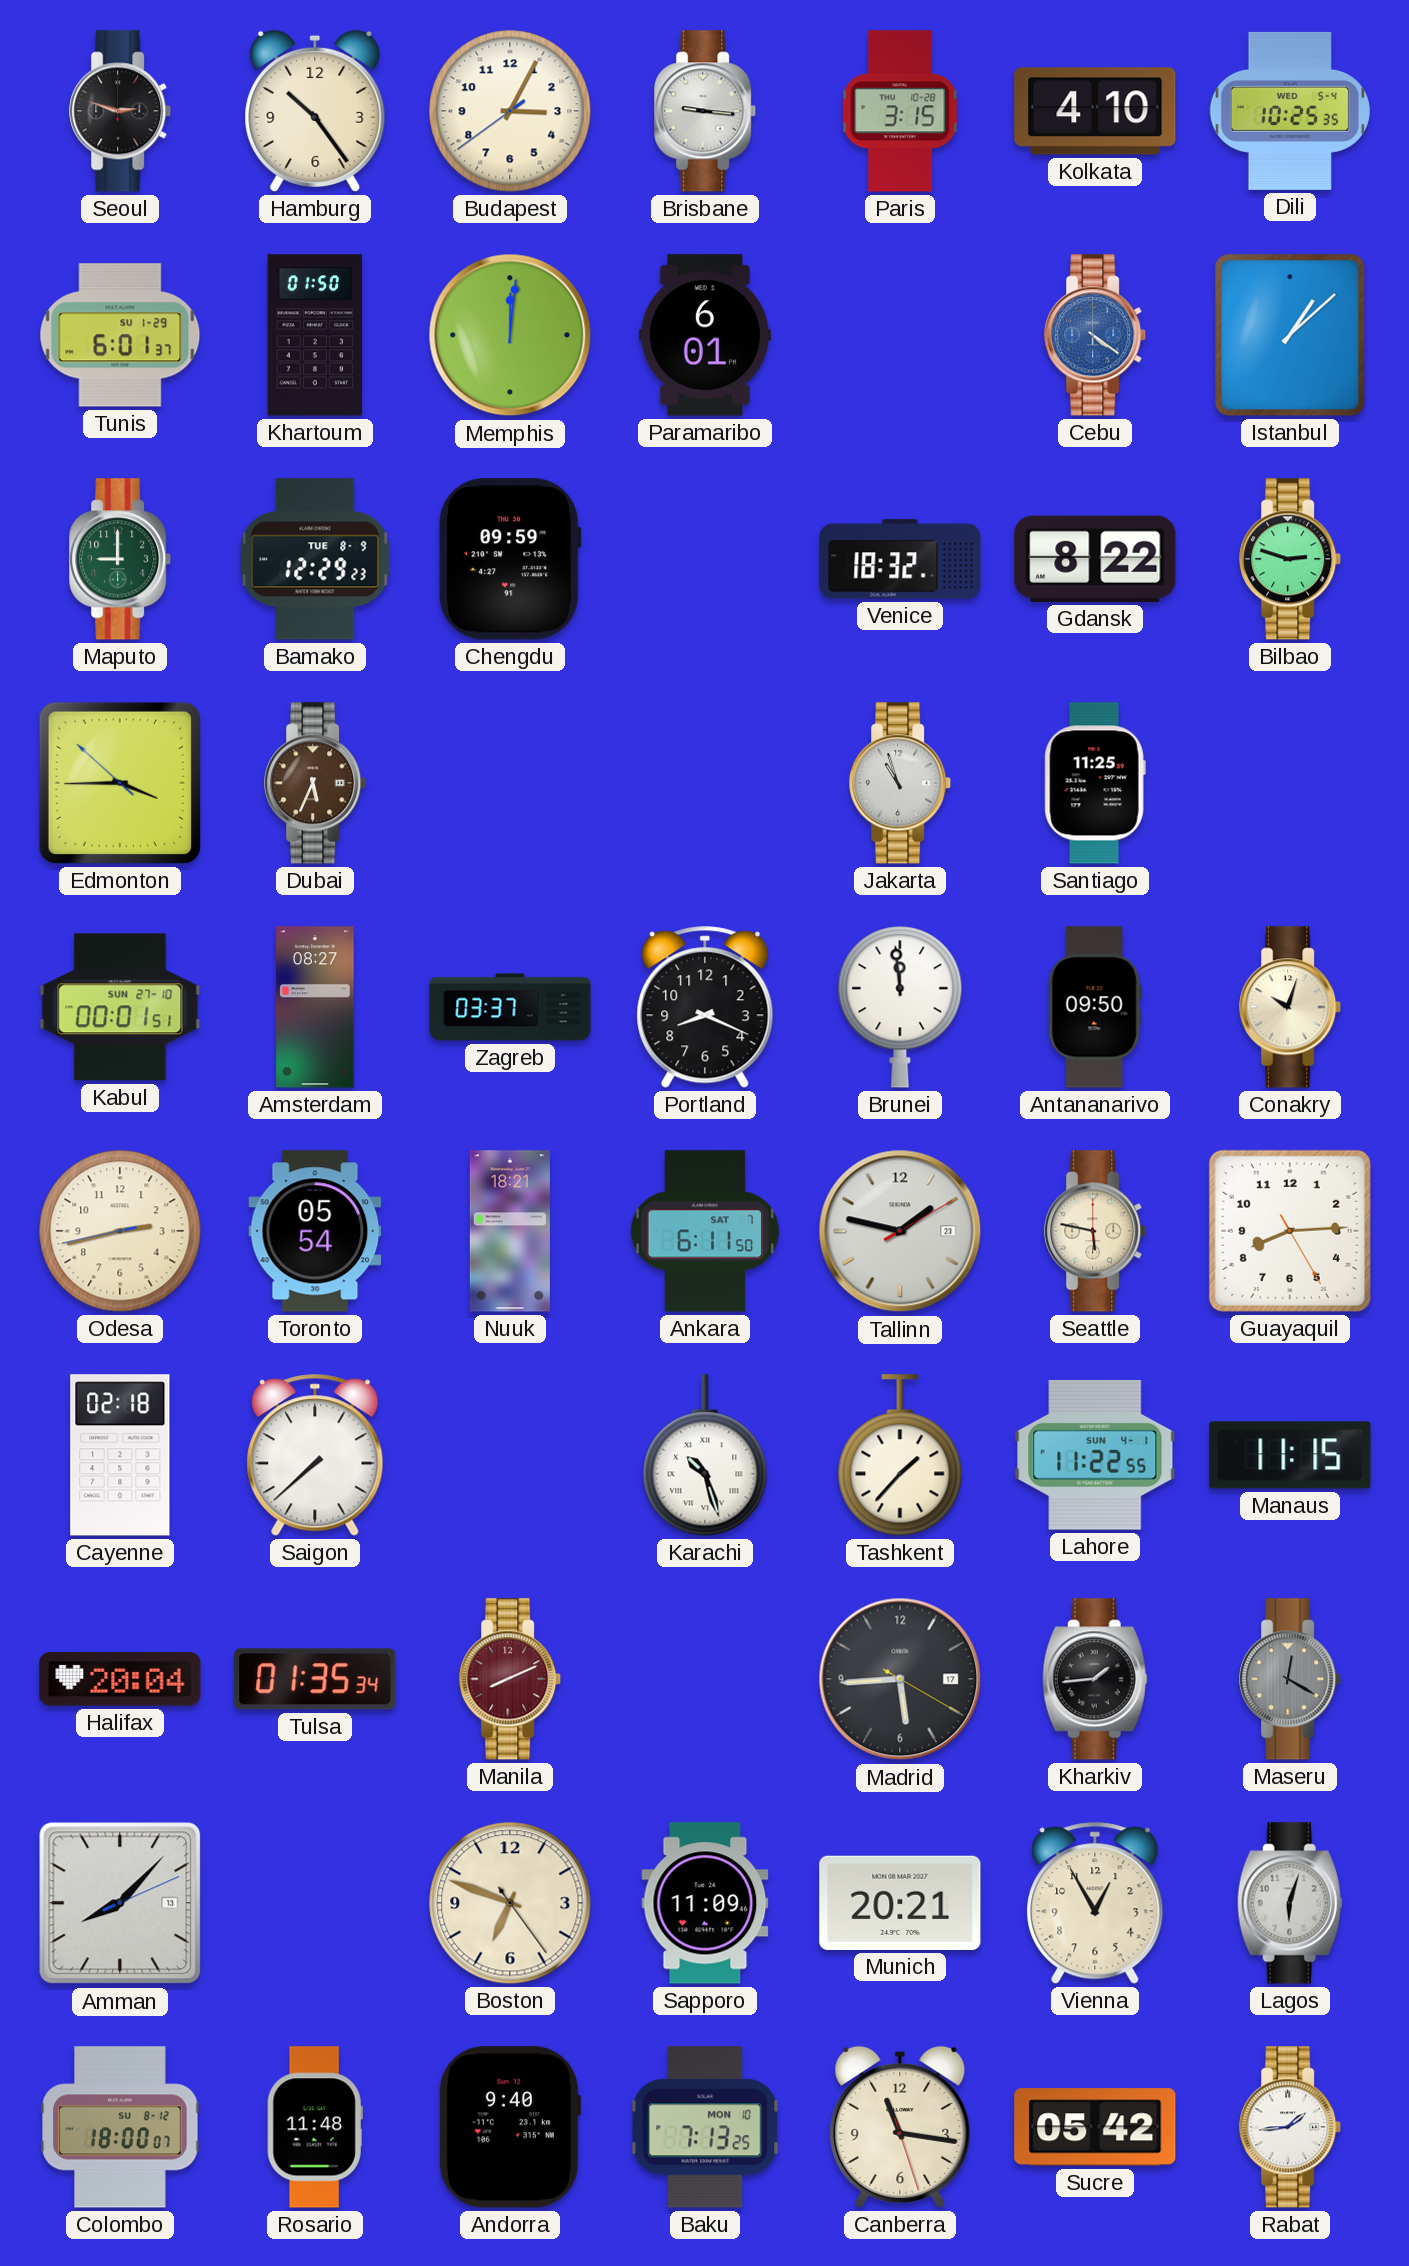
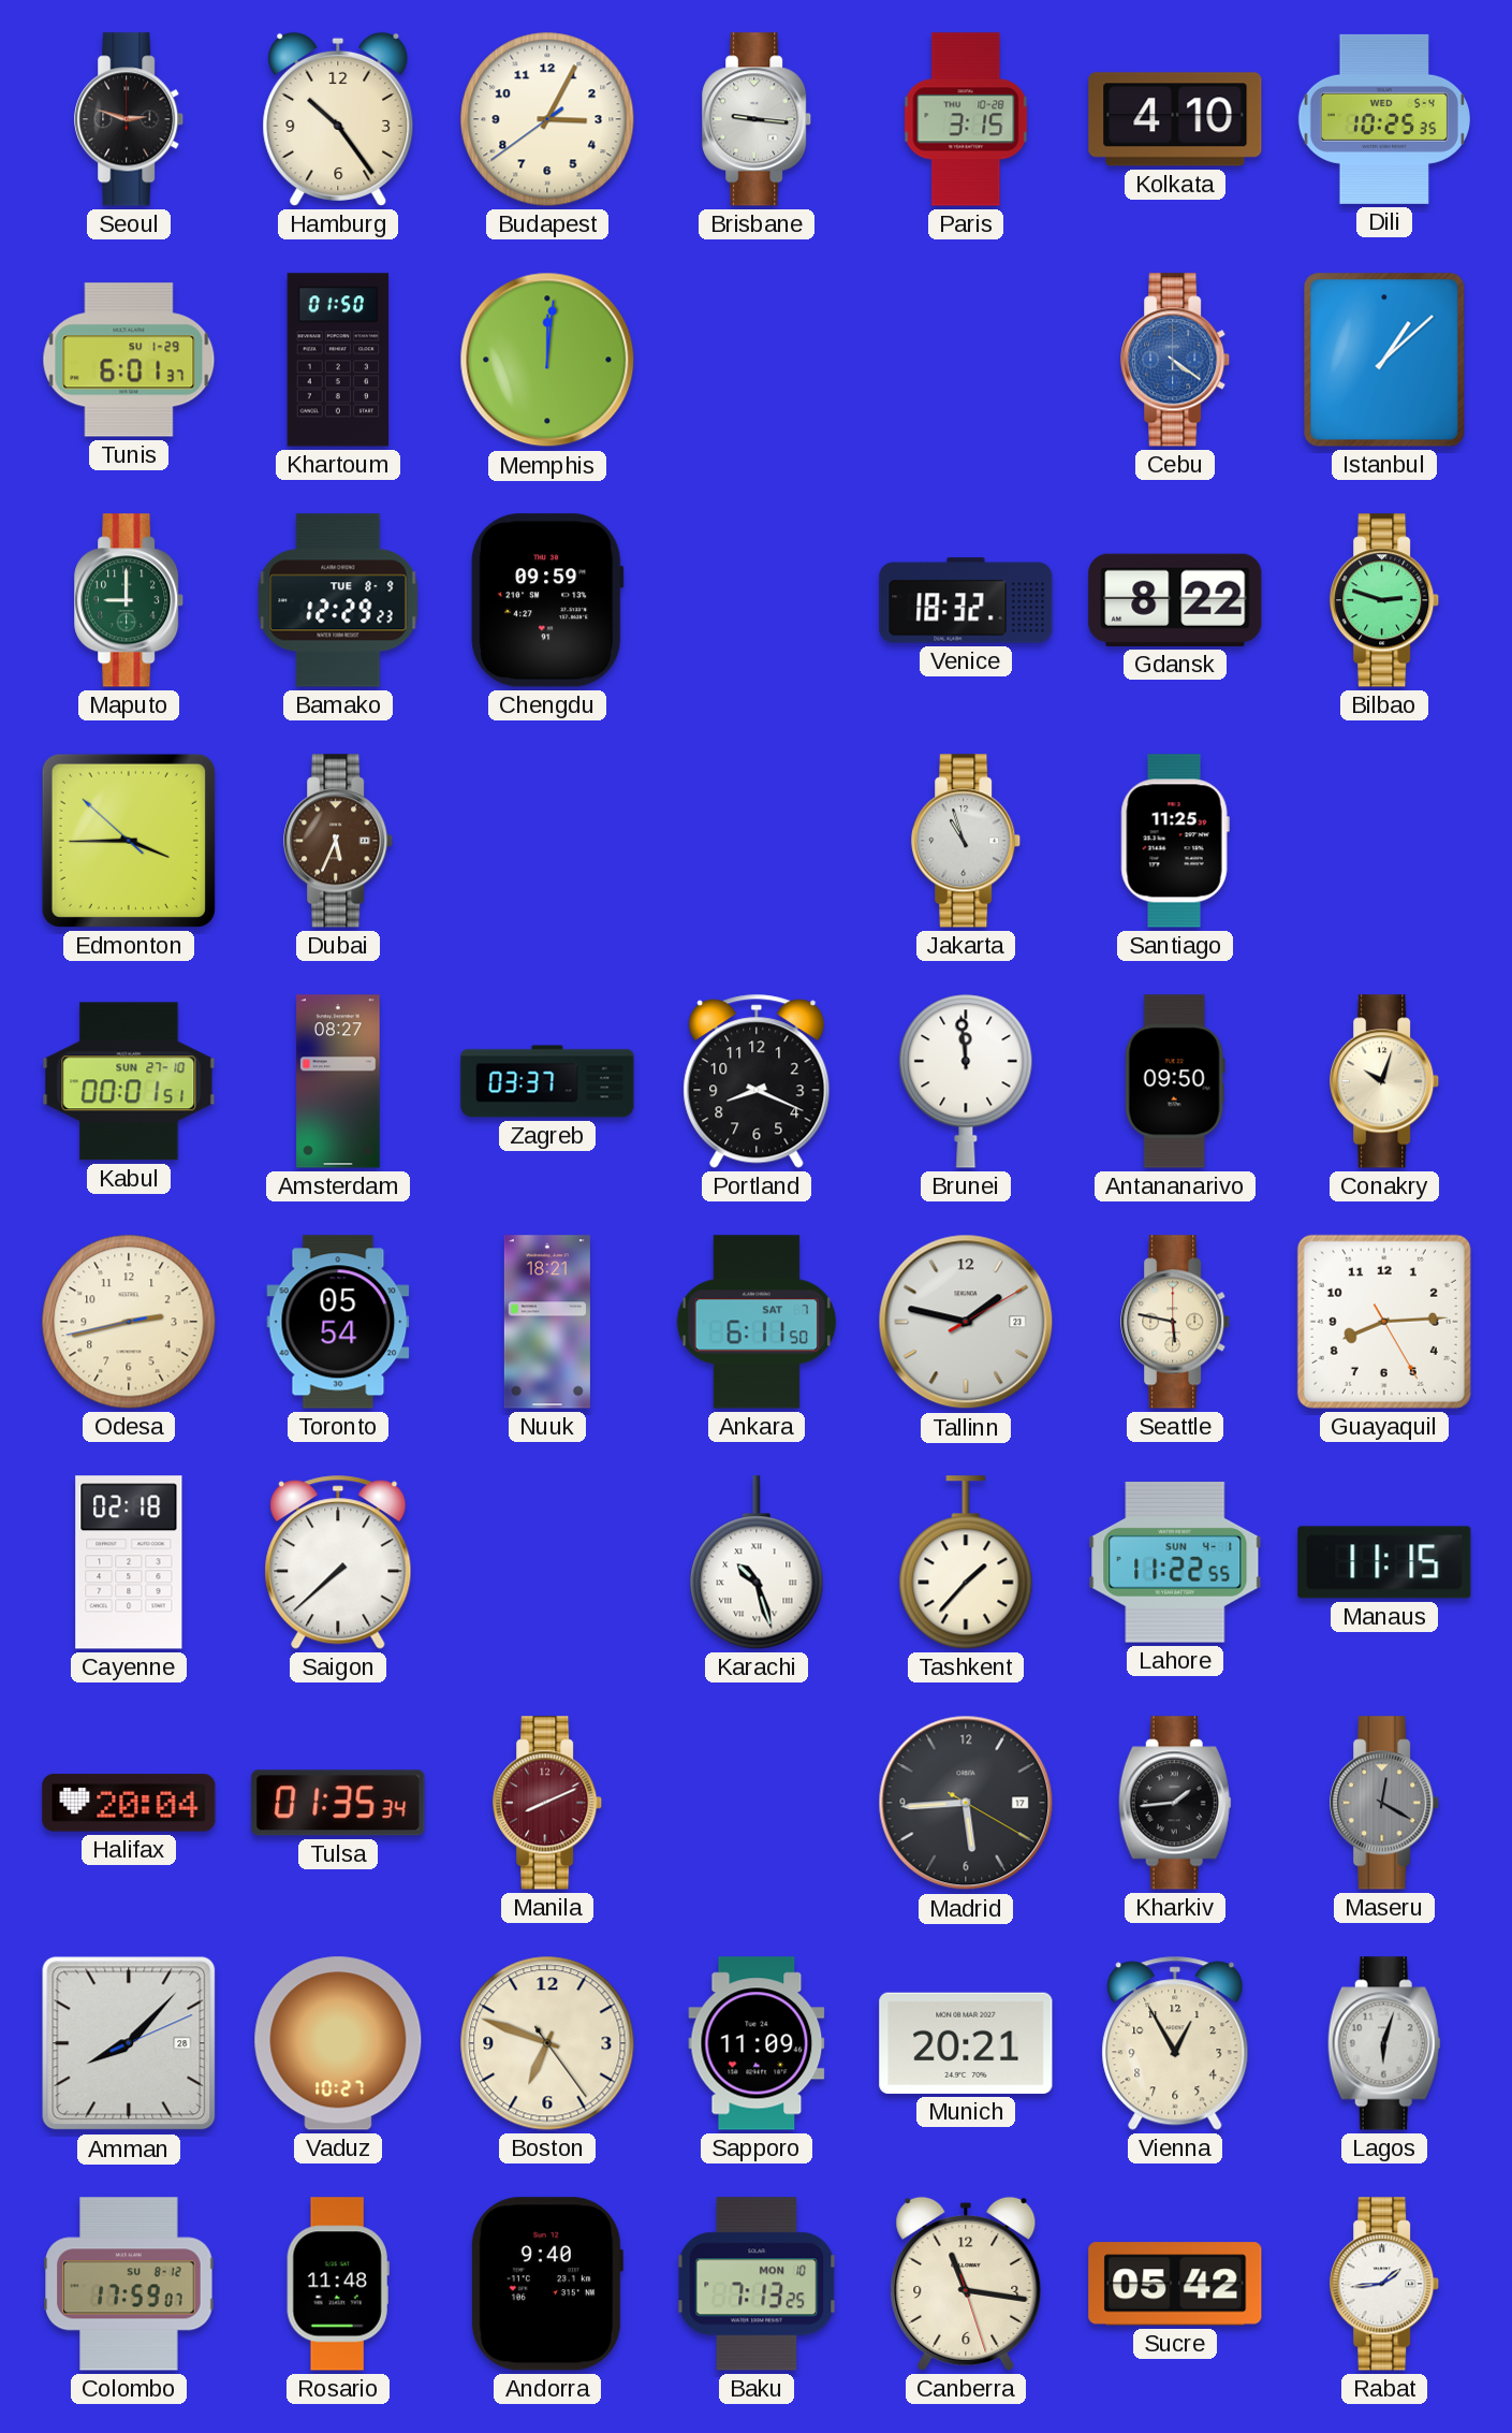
Paramaribo: 6:01 -> none
Amman date: 13 -> 28
Vaduz: none -> 10:27
Colombo: 18:00 -> 17:59
